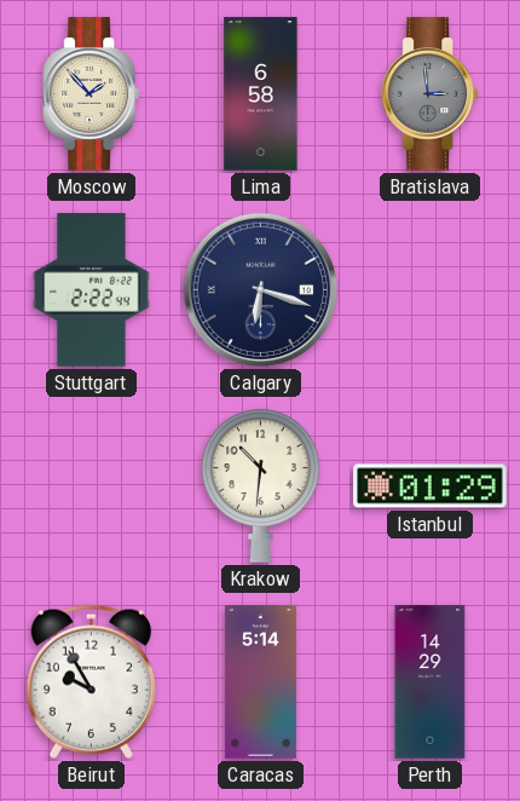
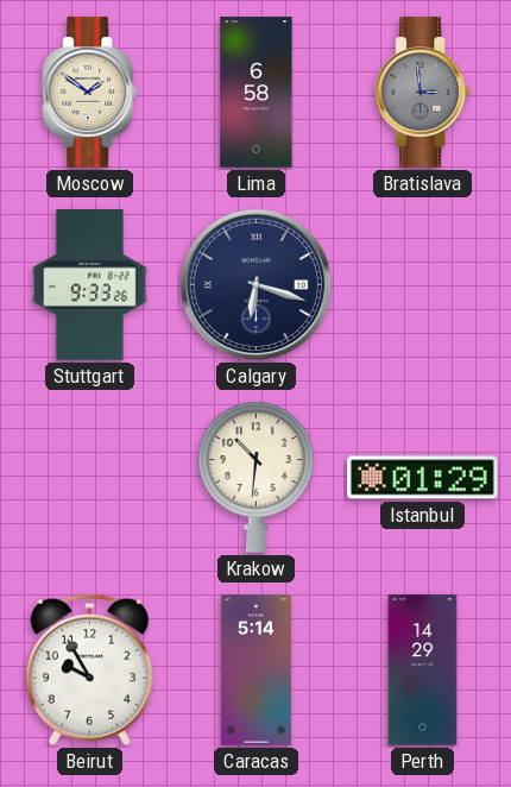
Moscow: 1:53 -> 1:51
Stuttgart: 2:22 -> 9:33
